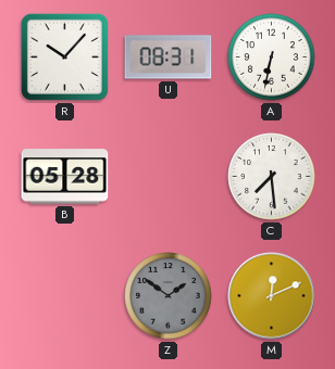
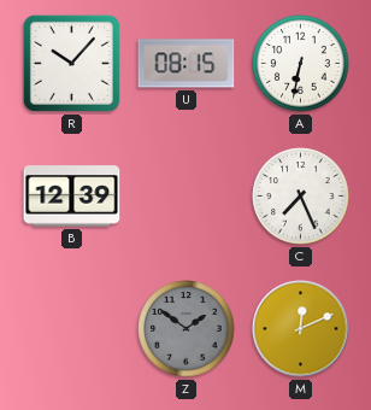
U: 08:31 -> 08:15
B: 05:28 -> 12:39
C: 7:29 -> 7:26
